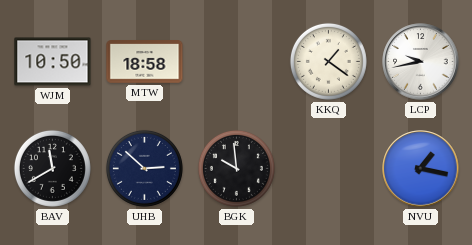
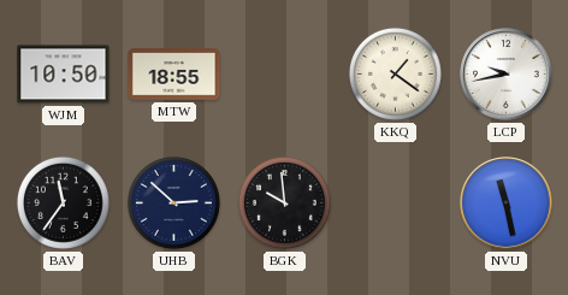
MTW: 18:58 -> 18:55
BAV: 11:40 -> 11:36
NVU: 1:17 -> 11:28
